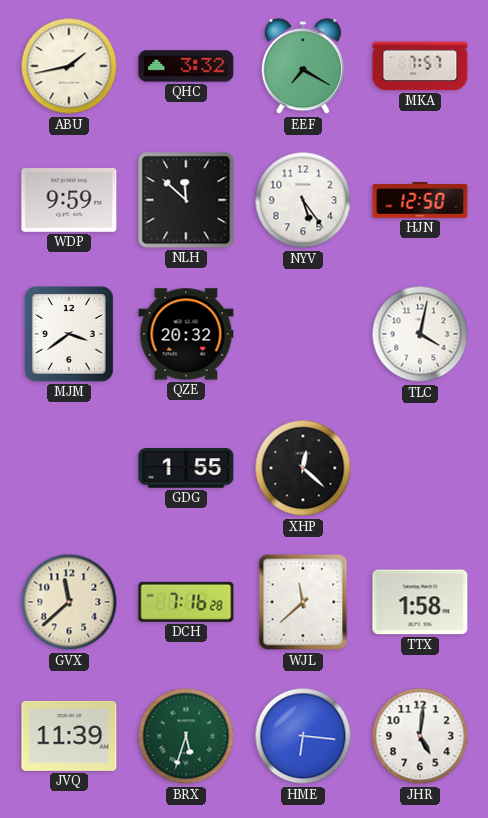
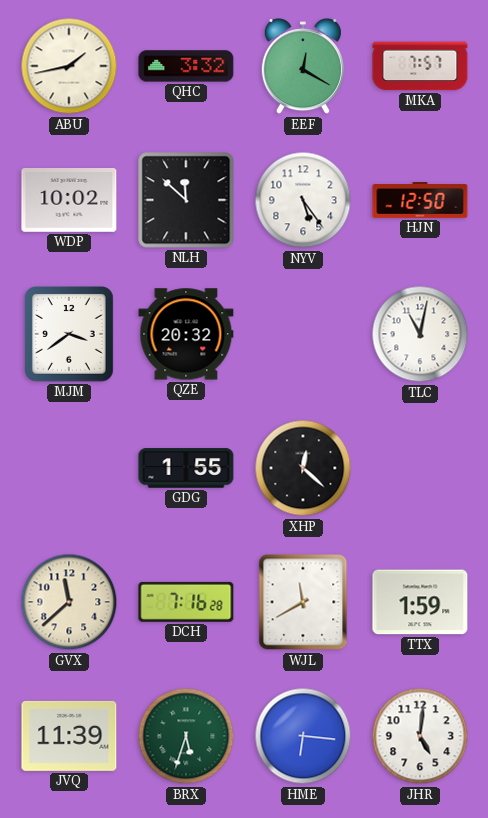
EEF: 7:20 -> 12:20
WDP: 9:59 -> 10:02
TLC: 4:02 -> 11:02
WJL: 11:38 -> 11:40
TTX: 1:58 -> 1:59
